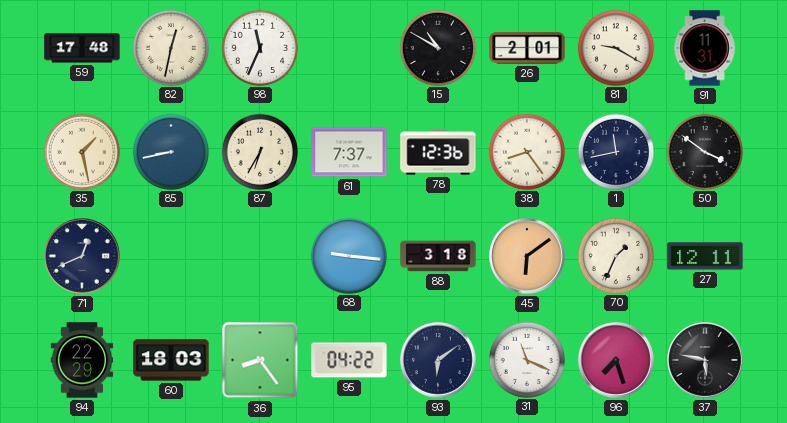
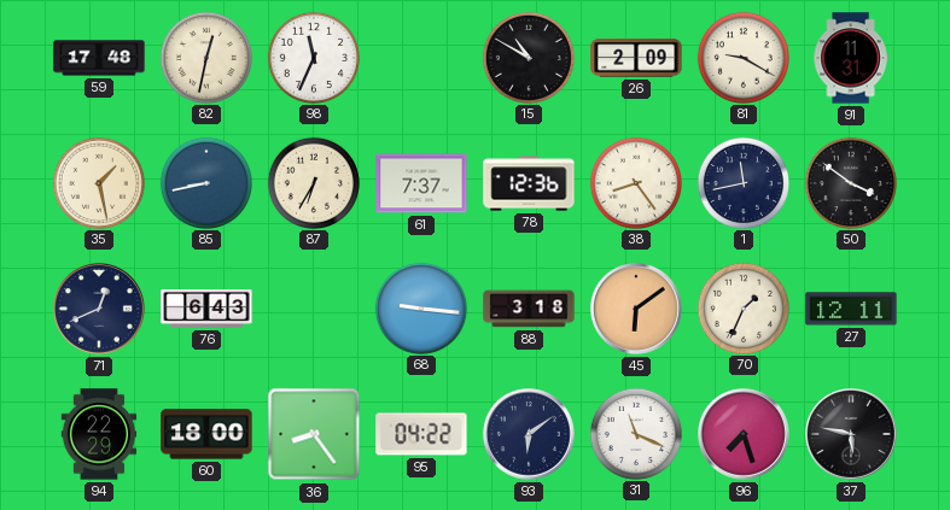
26: 2:01 -> 2:09
76: none -> 6:43
60: 18:03 -> 18:00
